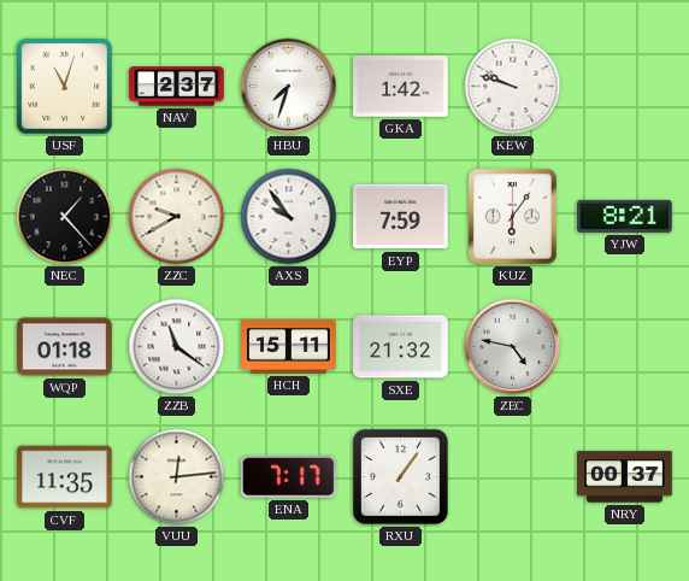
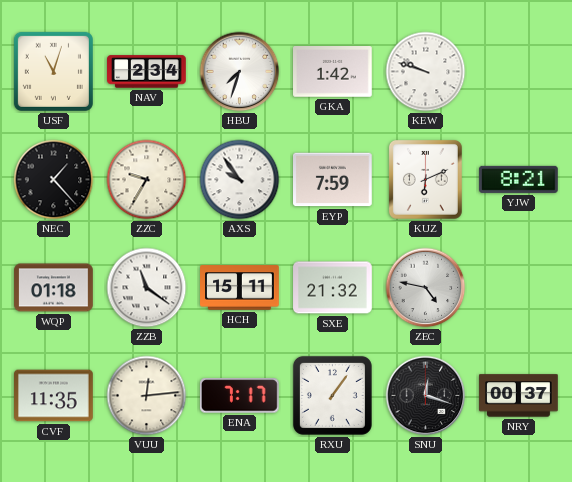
NAV: 2:37 -> 2:34
ZZC: 9:40 -> 9:35
KUZ: 6:06 -> 6:11
SNU: none -> 12:18
